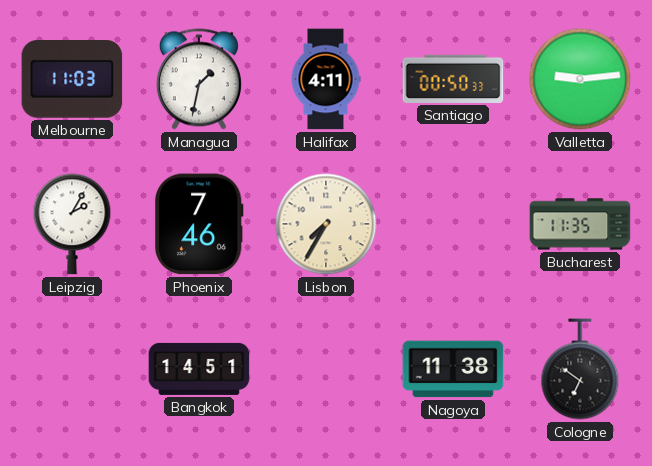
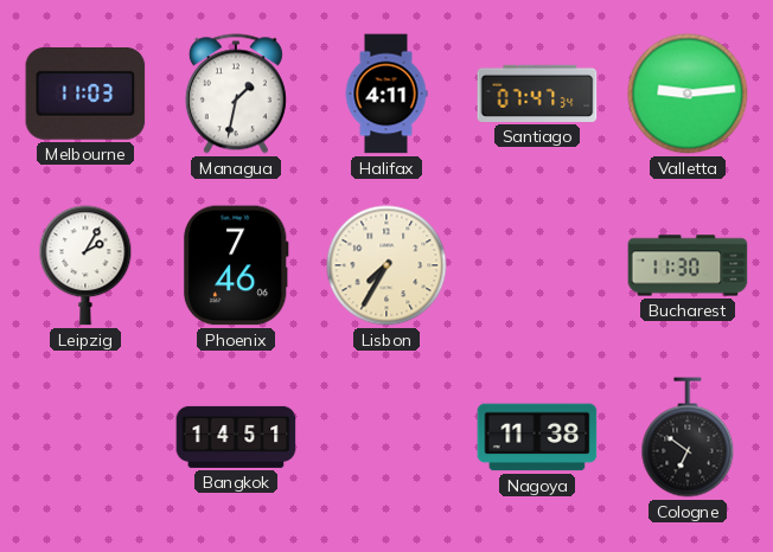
Santiago: 00:50 -> 07:47
Bucharest: 11:35 -> 11:30
